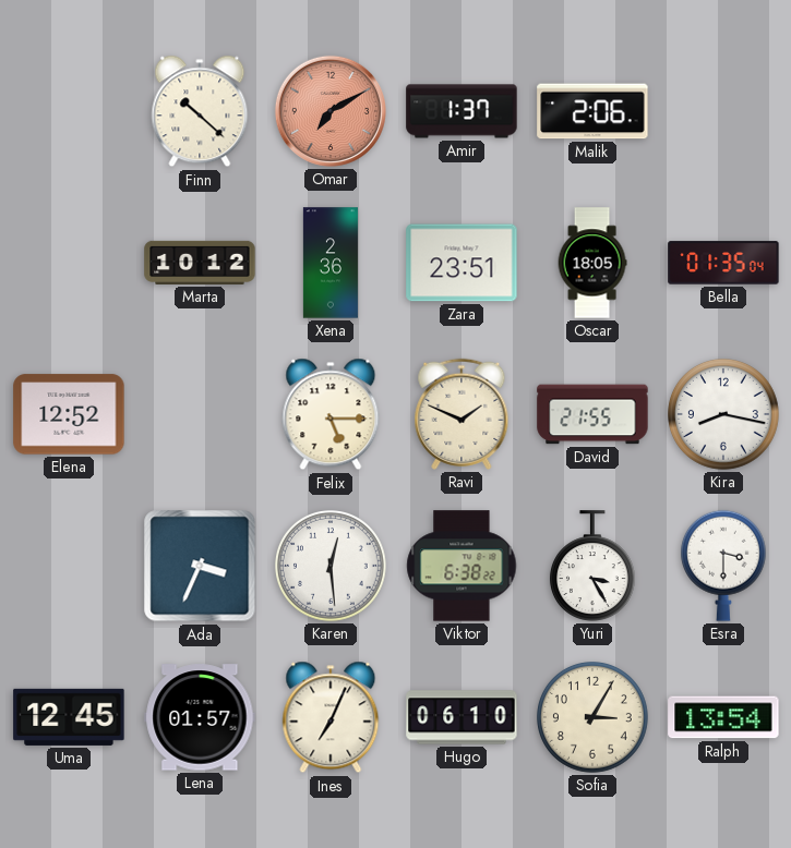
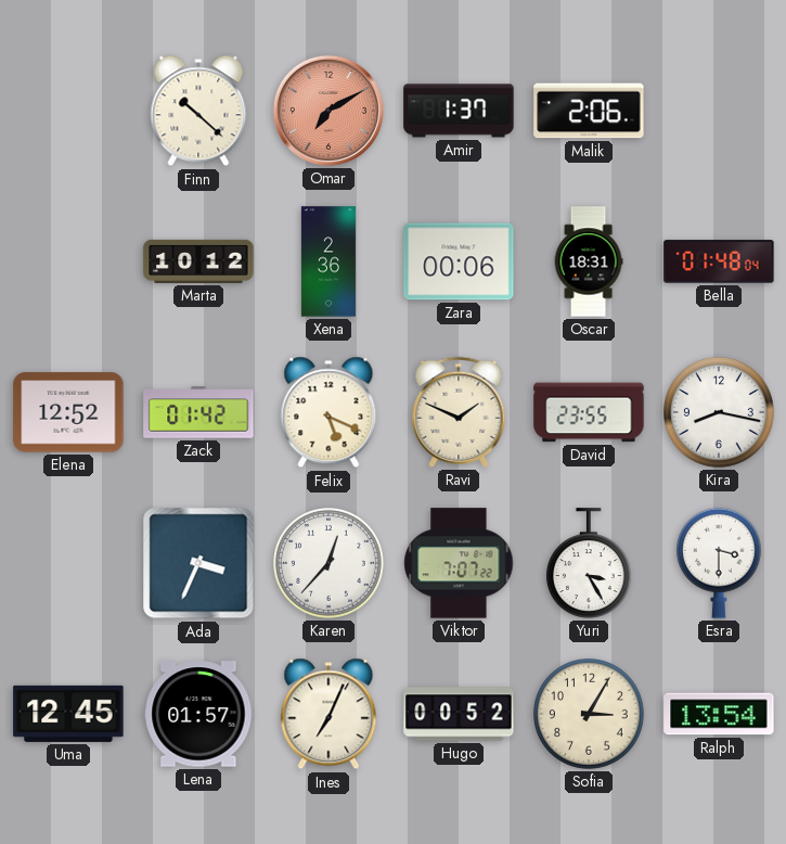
Zara: 23:51 -> 00:06
Oscar: 18:05 -> 18:31
Bella: 01:35 -> 01:48
Zack: none -> 01:42
Felix: 5:15 -> 5:19
David: 21:55 -> 23:55
Karen: 12:29 -> 12:37
Viktor: 6:38 -> 7:07
Hugo: 06:10 -> 00:52
